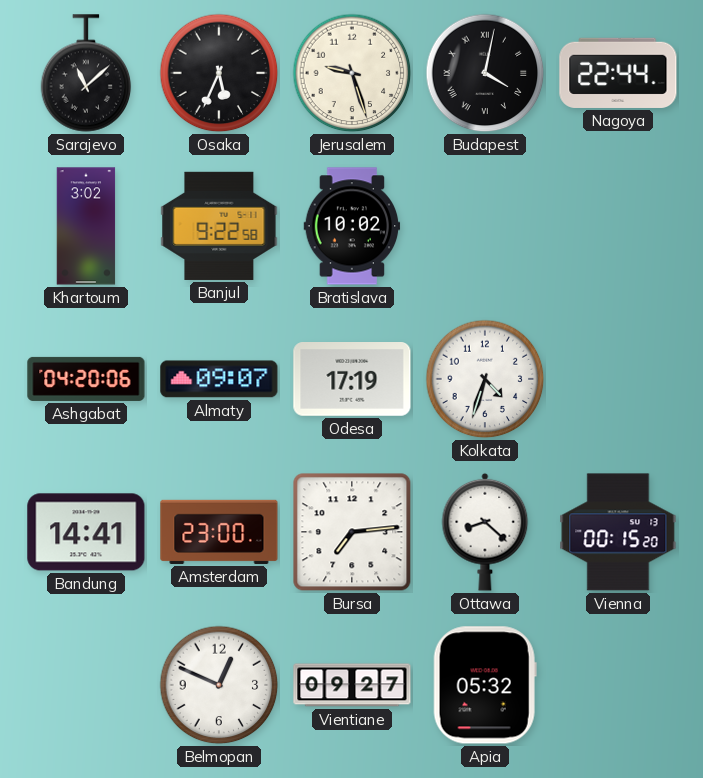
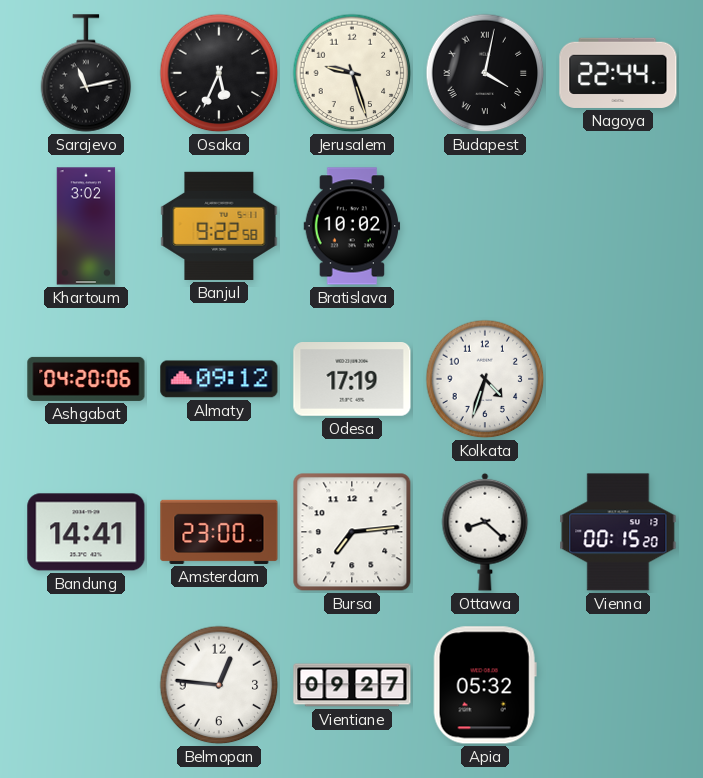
Sarajevo: 11:08 -> 11:13
Almaty: 09:07 -> 09:12
Belmopan: 12:49 -> 12:46
